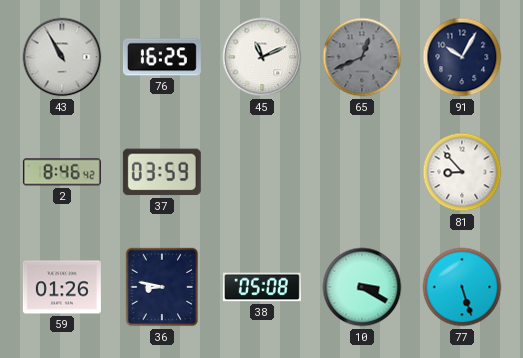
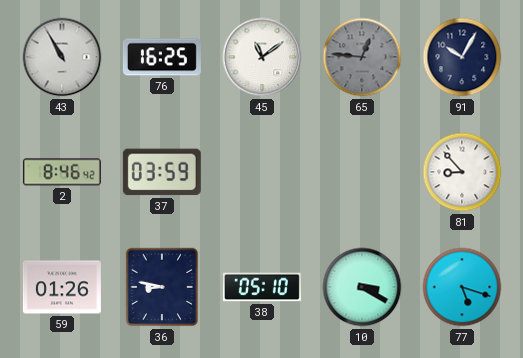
45: 11:11 -> 11:09
65: 12:41 -> 12:46
38: 05:08 -> 05:10
77: 5:27 -> 5:18
